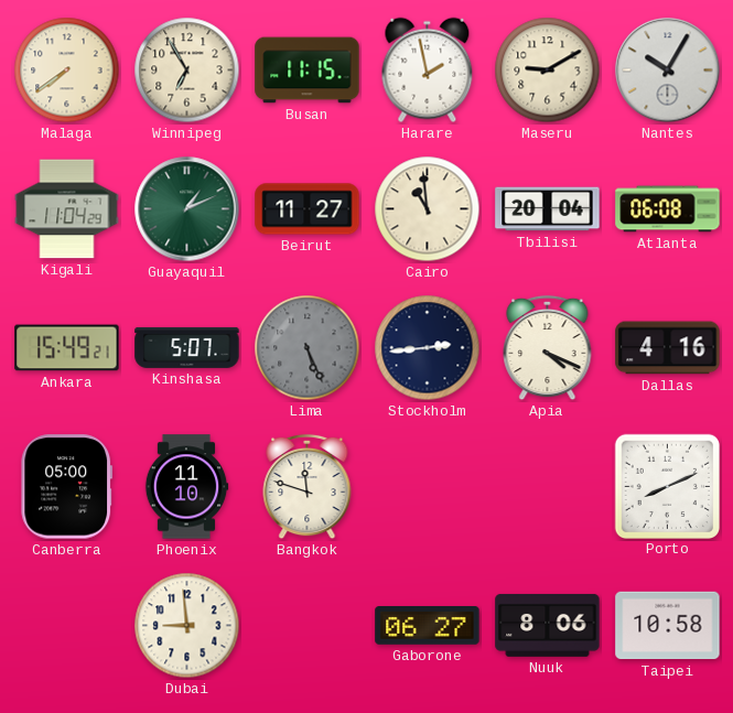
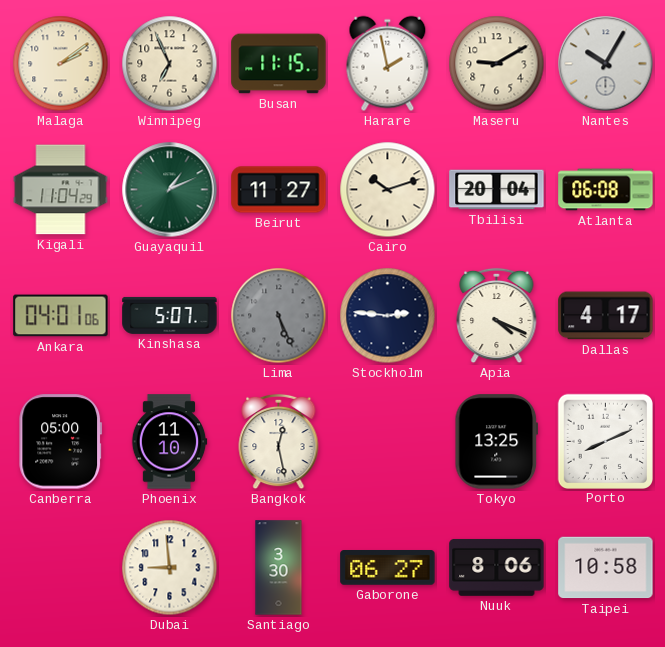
Malaga: 7:39 -> 2:09
Winnipeg: 6:55 -> 6:56
Cairo: 10:59 -> 10:12
Ankara: 15:49 -> 04:01
Stockholm: 2:44 -> 2:46
Dallas: 4:16 -> 4:17
Bangkok: 11:48 -> 12:28
Tokyo: none -> 13:25
Santiago: none -> 3:30
